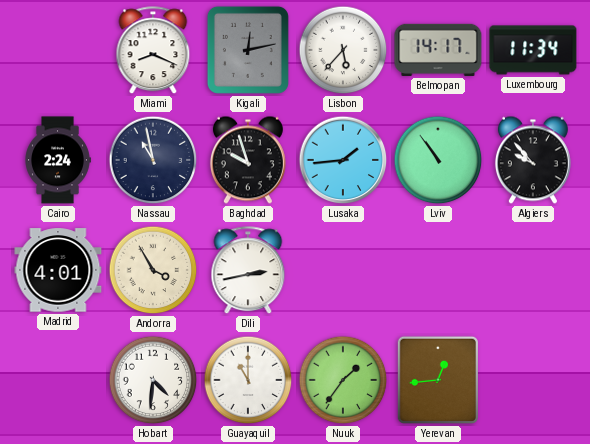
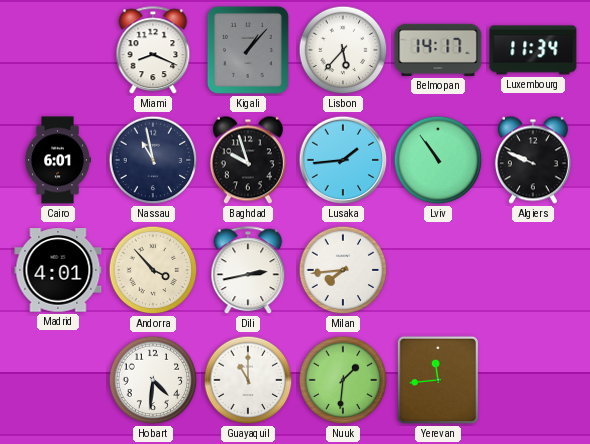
Kigali: 12:13 -> 1:07
Cairo: 2:24 -> 6:01
Algiers: 9:53 -> 9:49
Andorra: 3:55 -> 3:53
Milan: none -> 7:44
Nuuk: 1:36 -> 1:31
Yerevan: 12:44 -> 11:44
